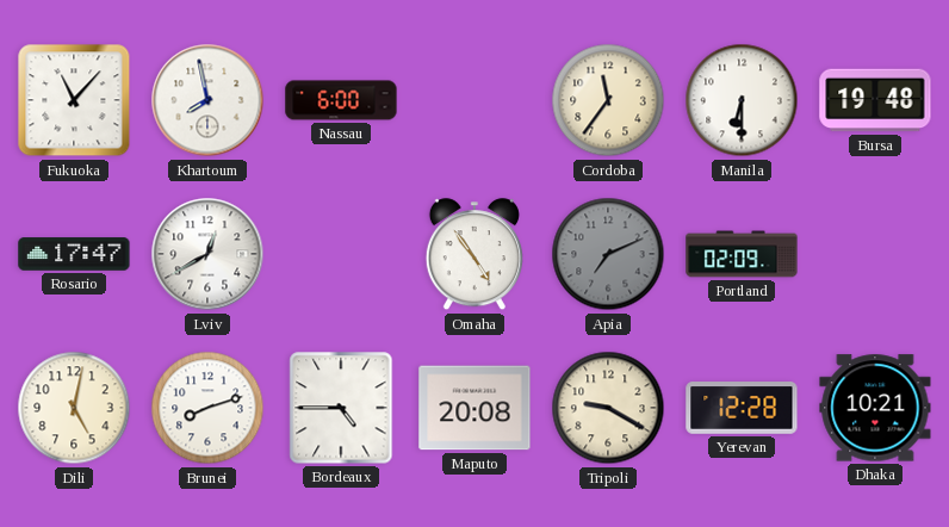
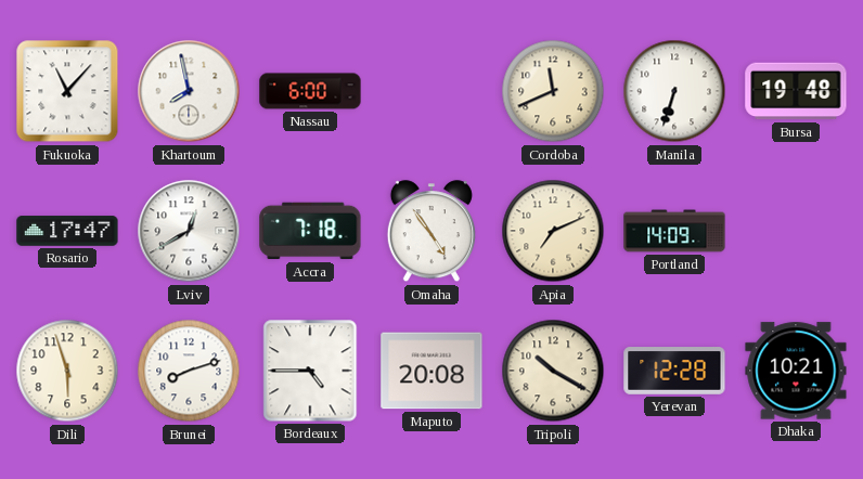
Cordoba: 11:36 -> 11:41
Manila: 6:30 -> 6:33
Accra: none -> 7:18
Apia dial: grey -> cream
Portland: 02:09 -> 14:09
Dili: 5:02 -> 5:57
Tripoli: 9:20 -> 10:20
